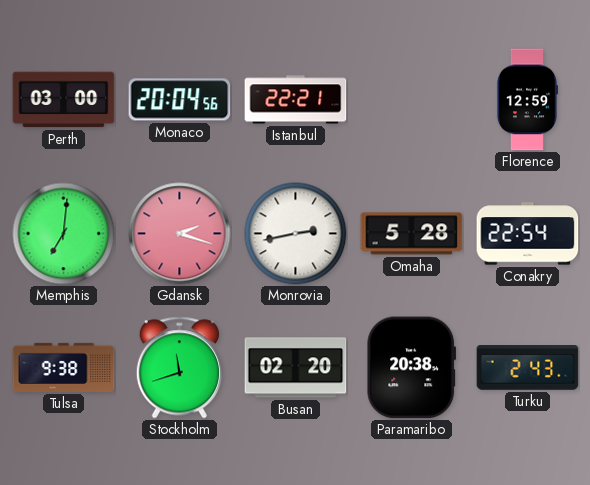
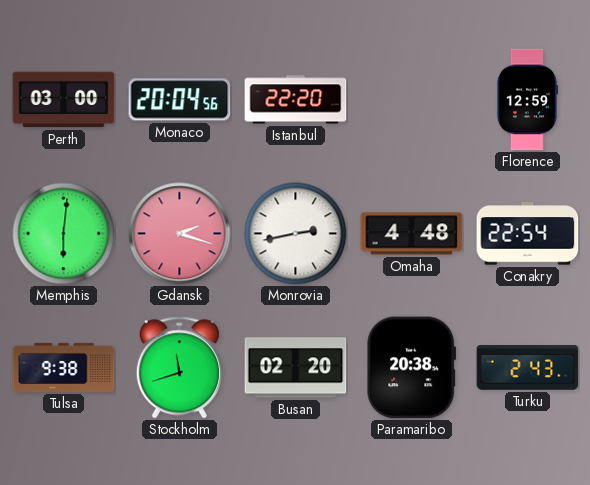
Istanbul: 22:21 -> 22:20
Memphis: 7:01 -> 6:01
Omaha: 5:28 -> 4:48
